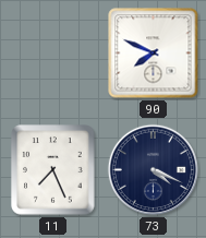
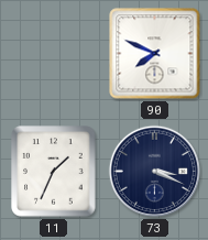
11: 7:26 -> 1:34
73: 4:19 -> 3:19
